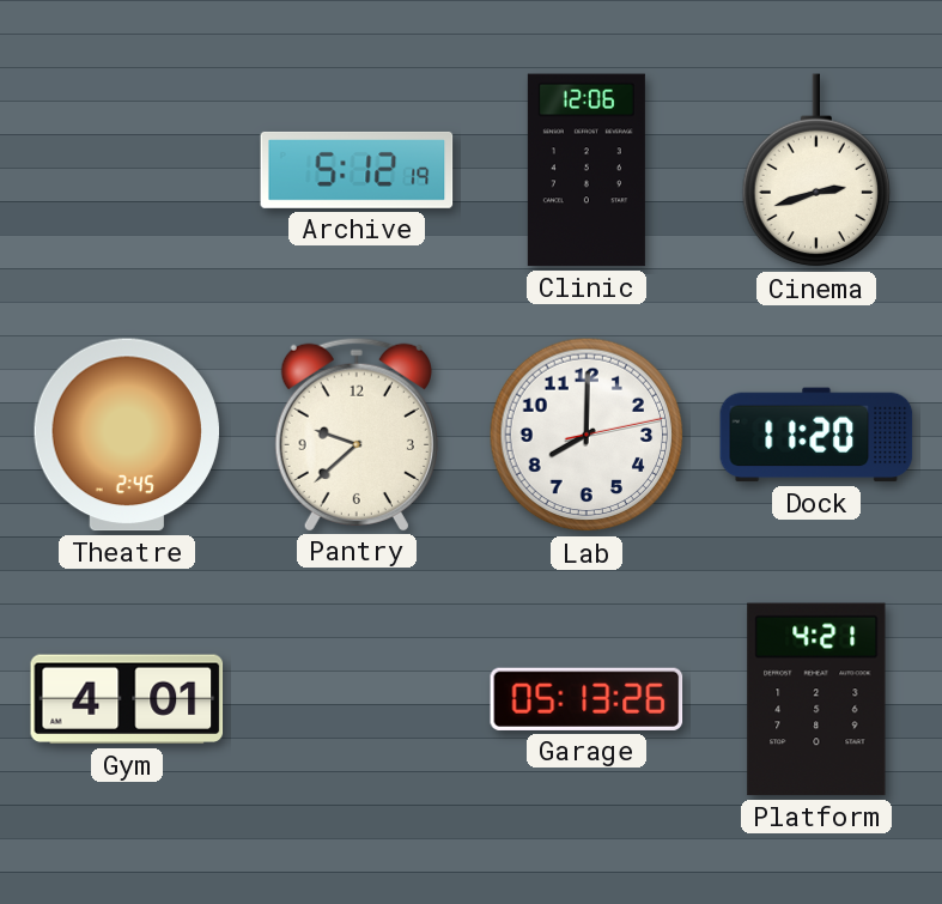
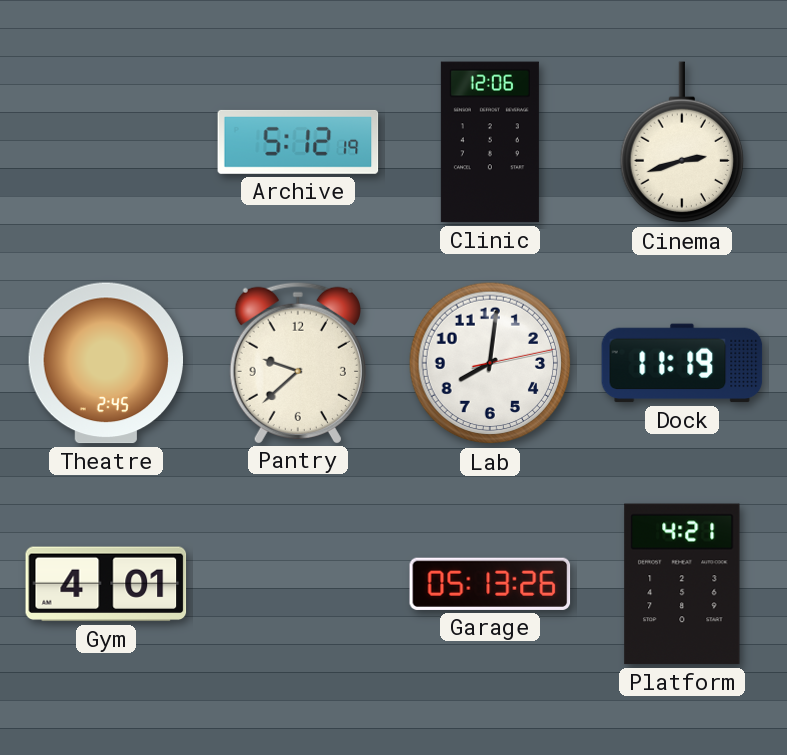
Lab: 8:00 -> 8:01
Dock: 11:20 -> 11:19
